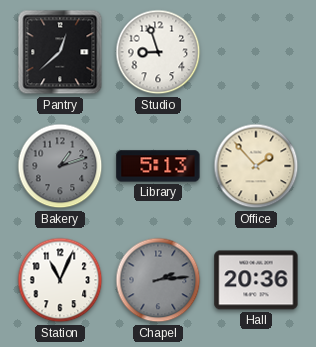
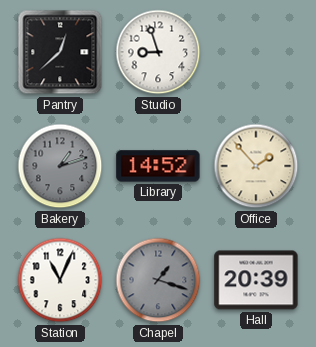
Library: 5:13 -> 14:52
Chapel: 2:14 -> 1:18
Hall: 20:36 -> 20:39
